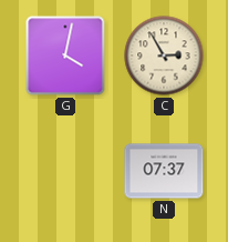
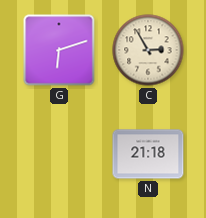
G: 4:02 -> 6:12
N: 07:37 -> 21:18
